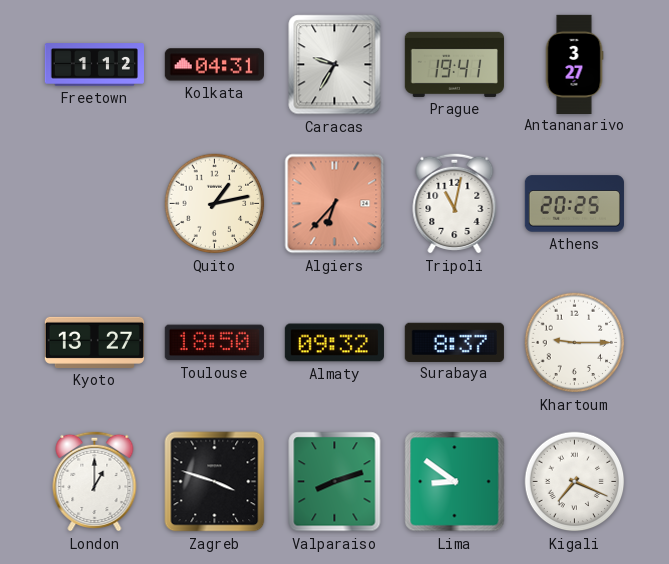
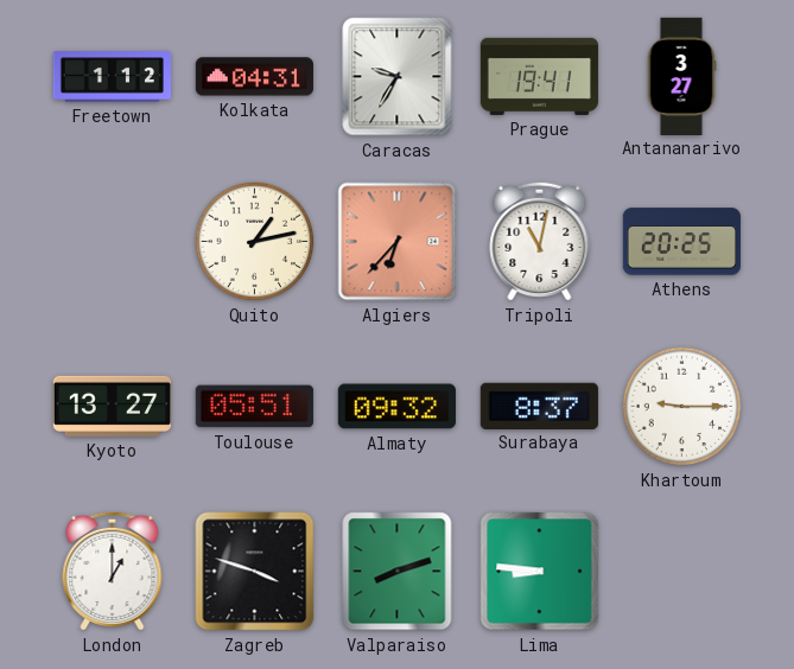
Toulouse: 18:50 -> 05:51
Lima: 8:51 -> 8:46
Kigali: 7:19 -> none
